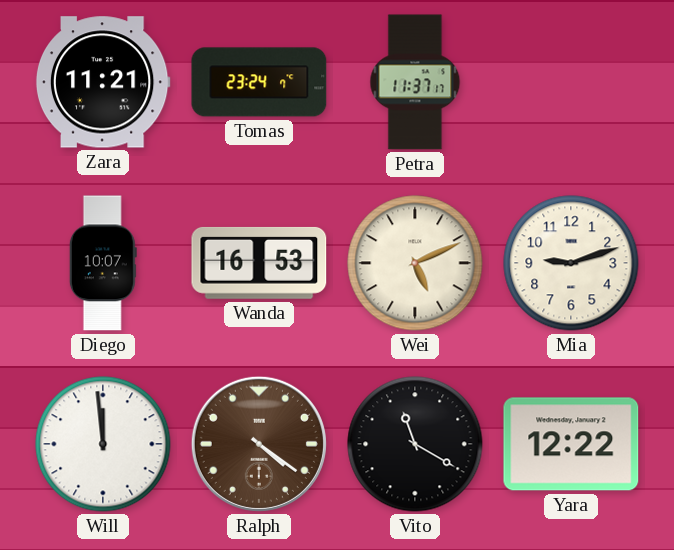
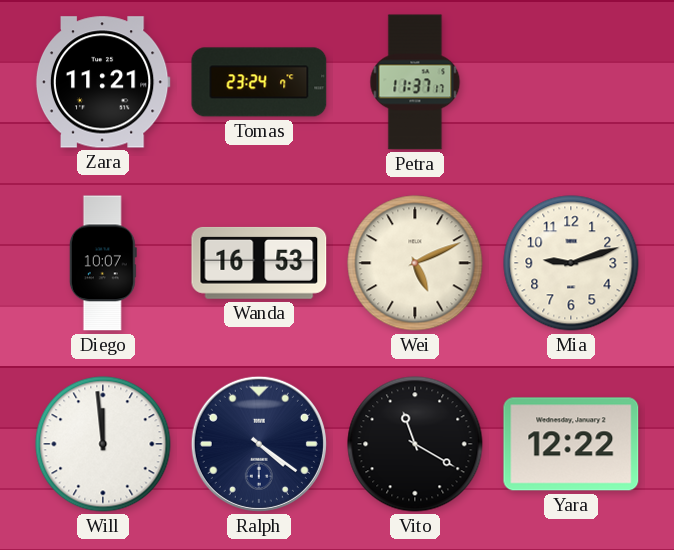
Ralph dial: brown -> navy
